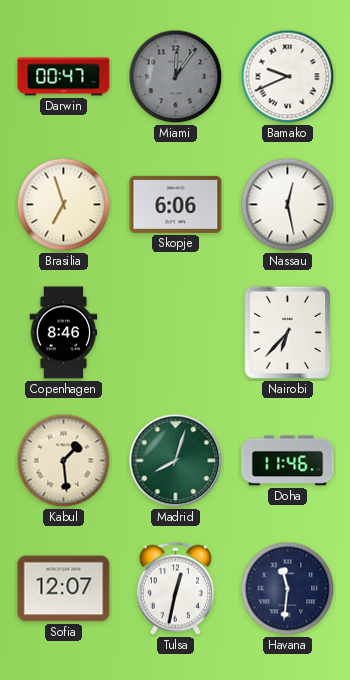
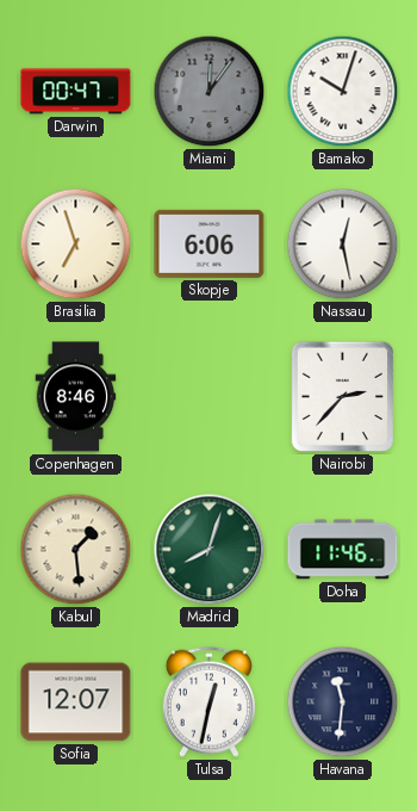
Bamako: 9:41 -> 10:03
Nairobi: 6:37 -> 2:37
